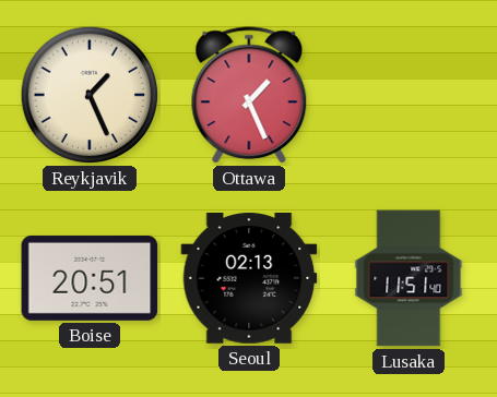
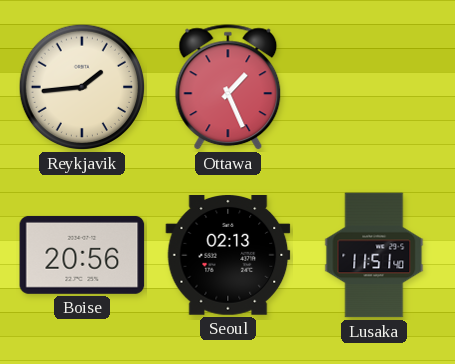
Reykjavik: 1:26 -> 1:44
Boise: 20:51 -> 20:56
